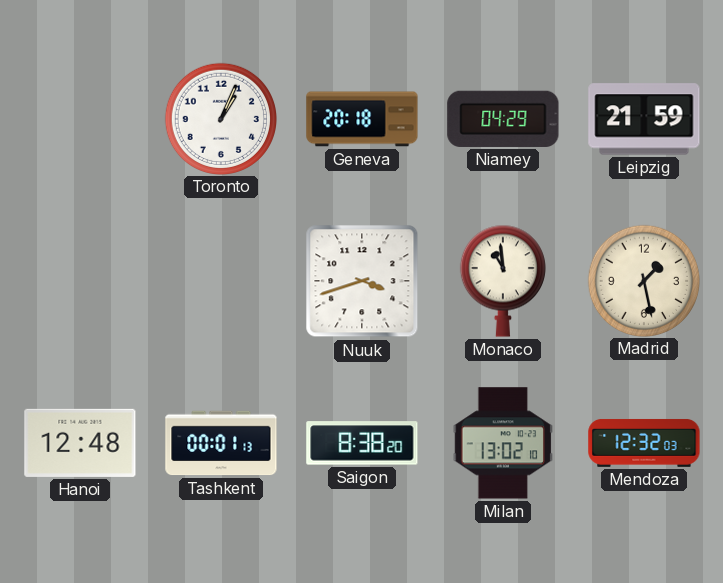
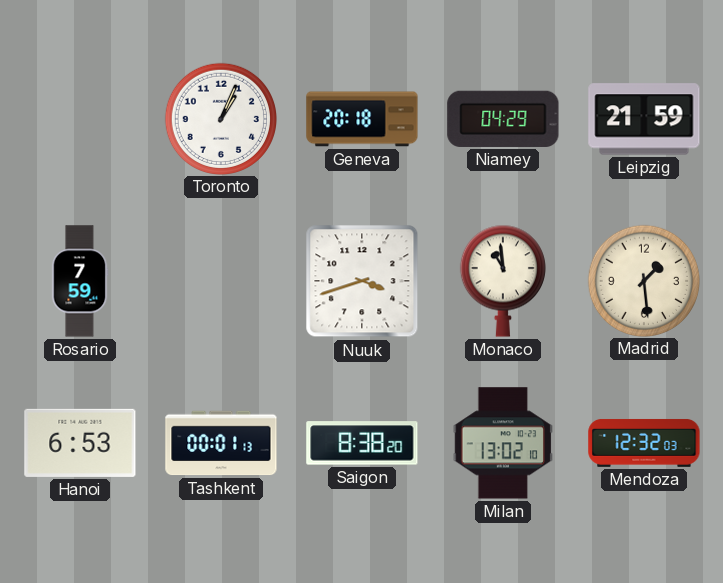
Rosario: none -> 7:59
Madrid: 1:28 -> 1:29
Hanoi: 12:48 -> 6:53
